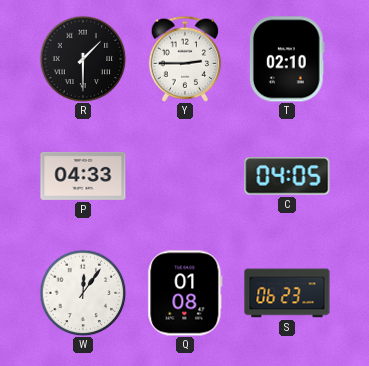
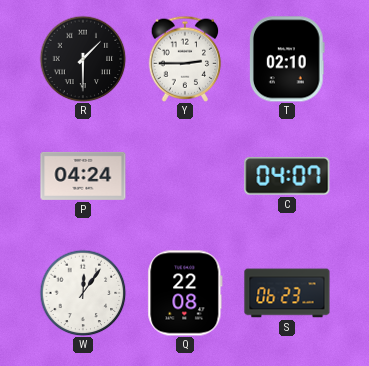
P: 04:33 -> 04:24
C: 04:05 -> 04:07
Q: 01:08 -> 22:08
